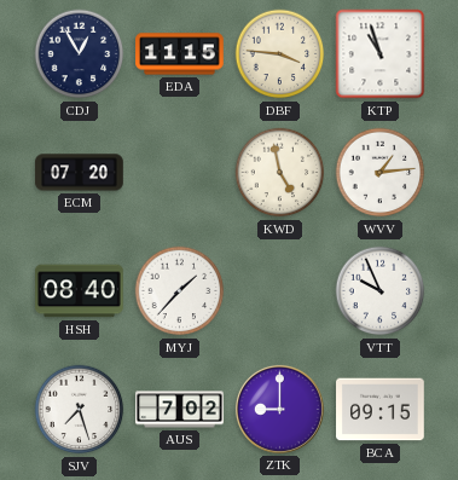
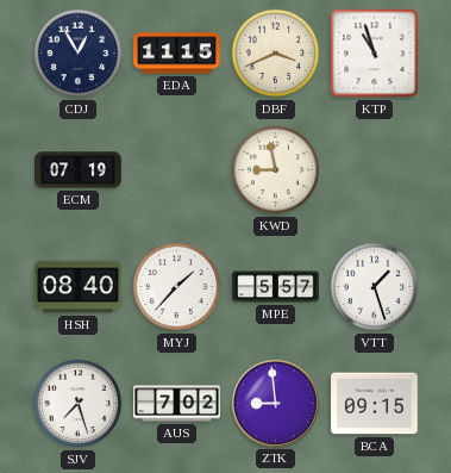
DBF: 3:46 -> 3:41
ECM: 07:20 -> 07:19
KWD: 4:58 -> 8:58
WVV: 1:14 -> none
MPE: none -> 5:57
VTT: 9:56 -> 1:27
ZTK: 9:00 -> 8:59
